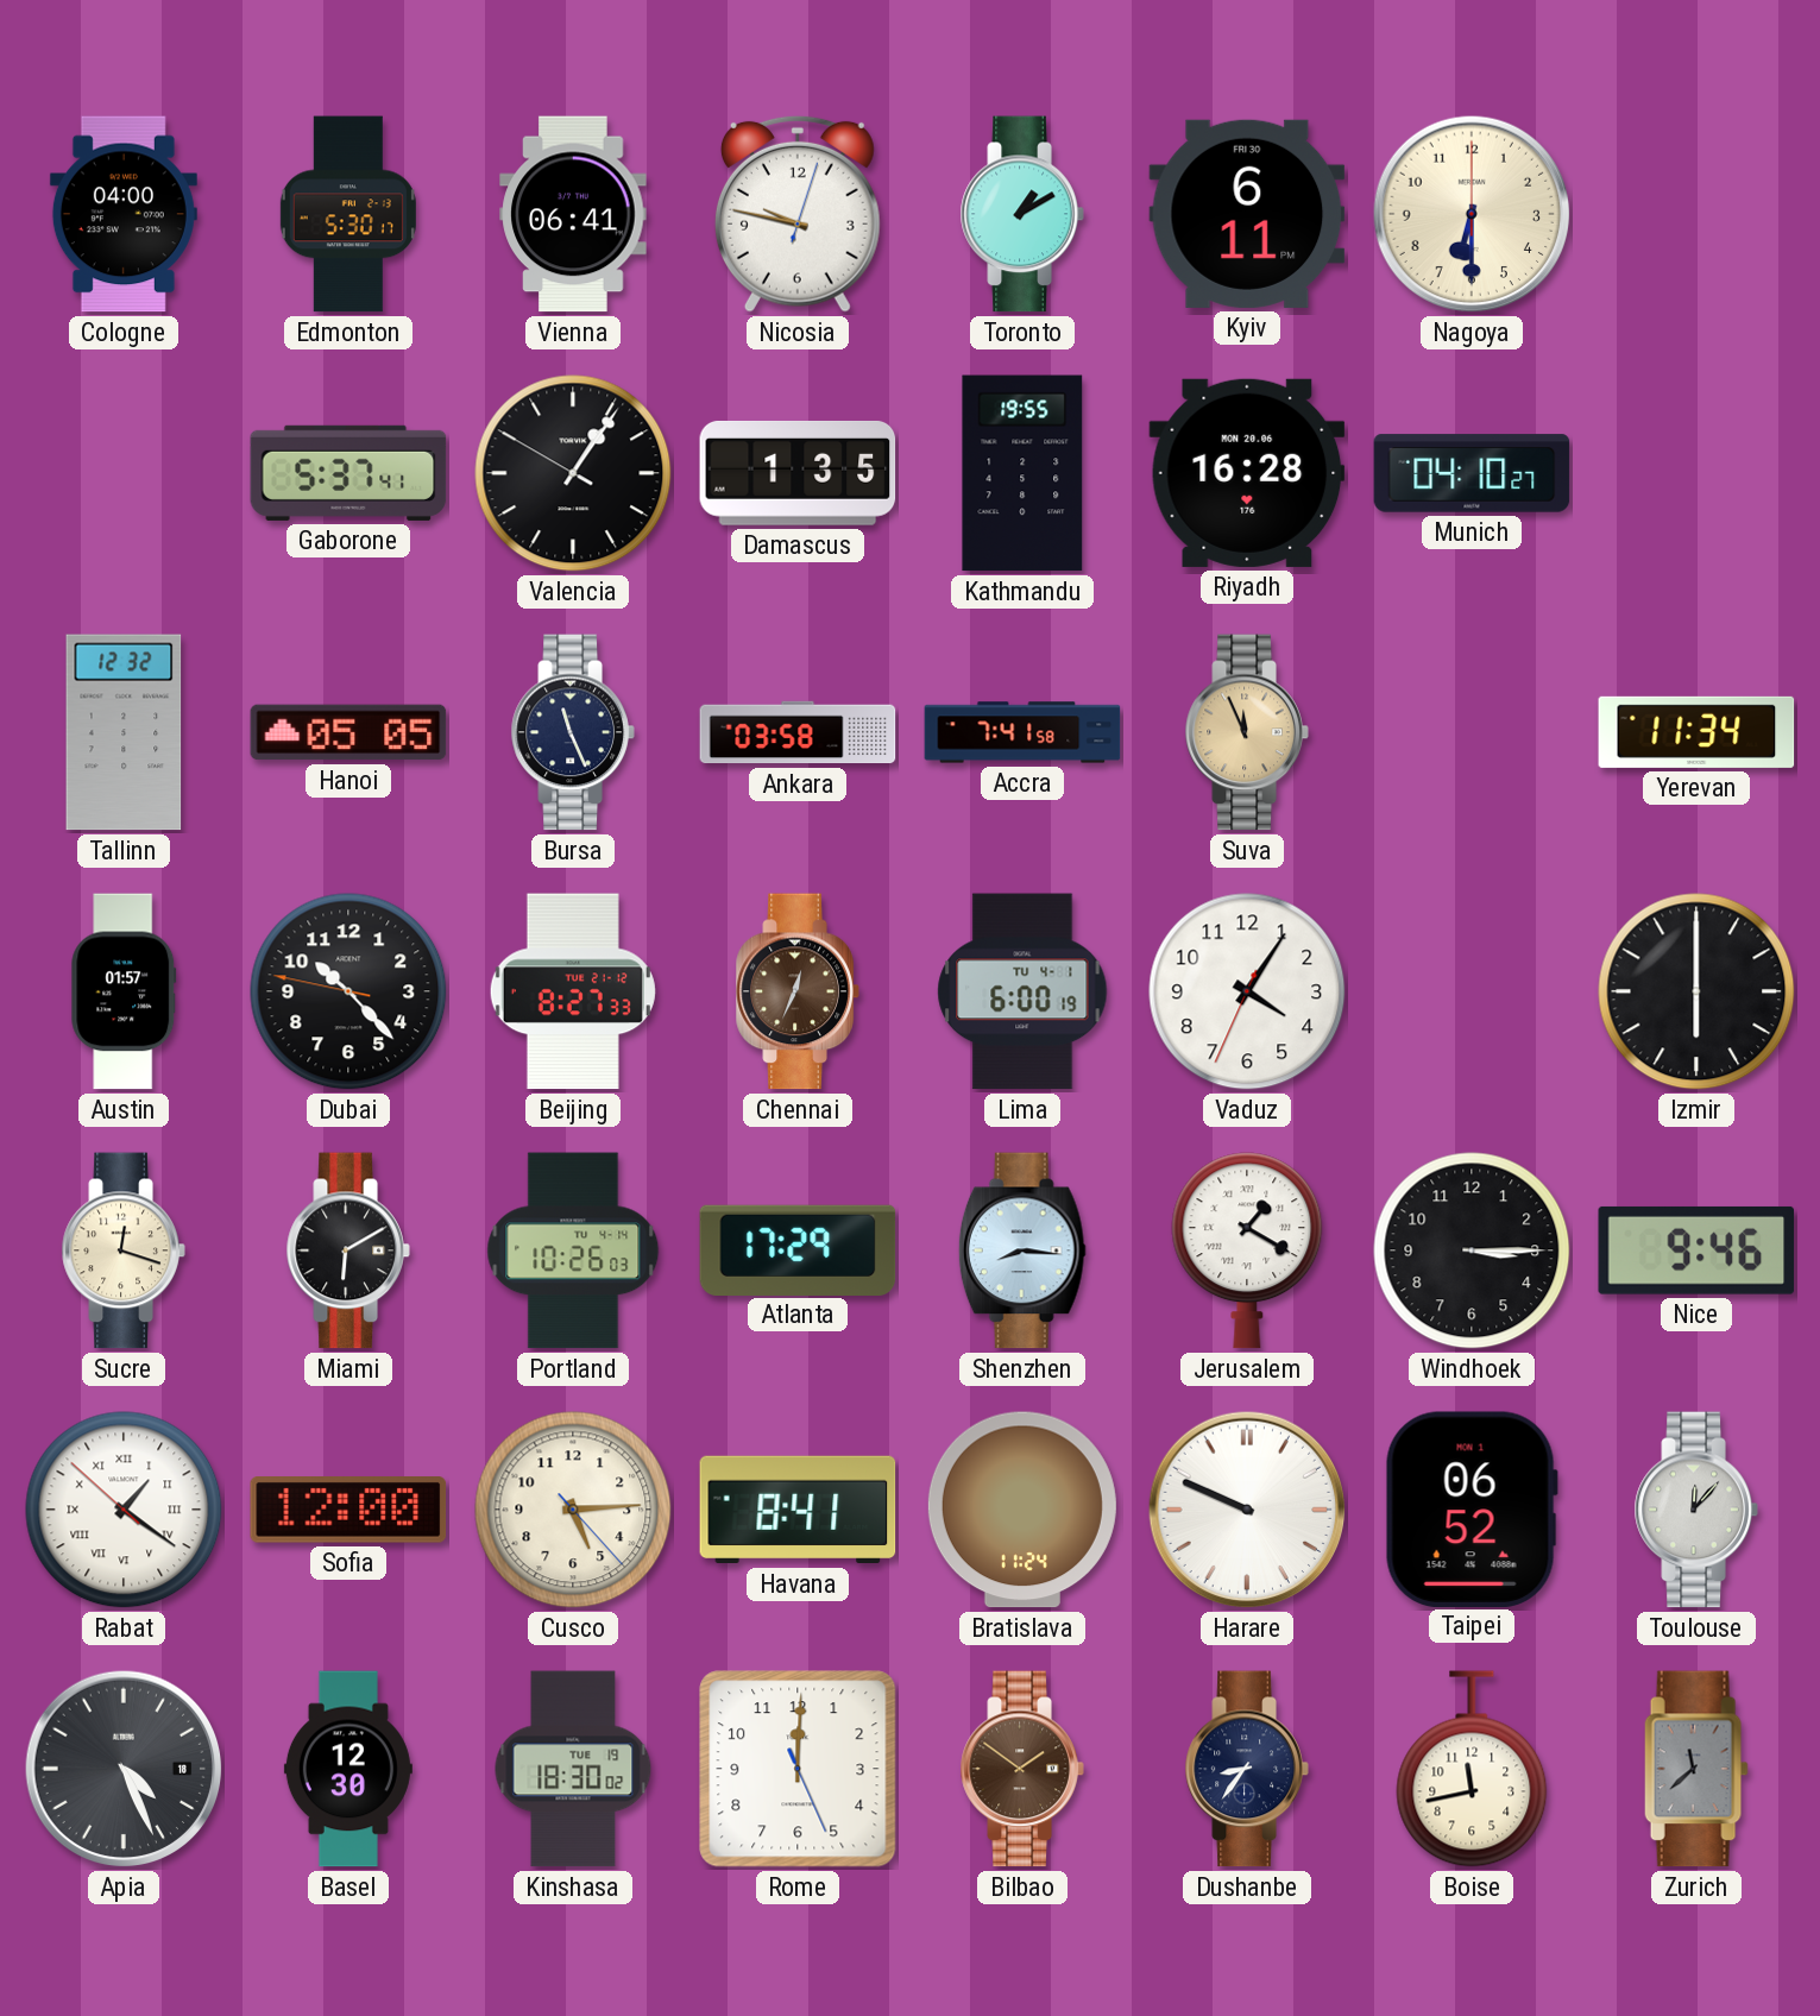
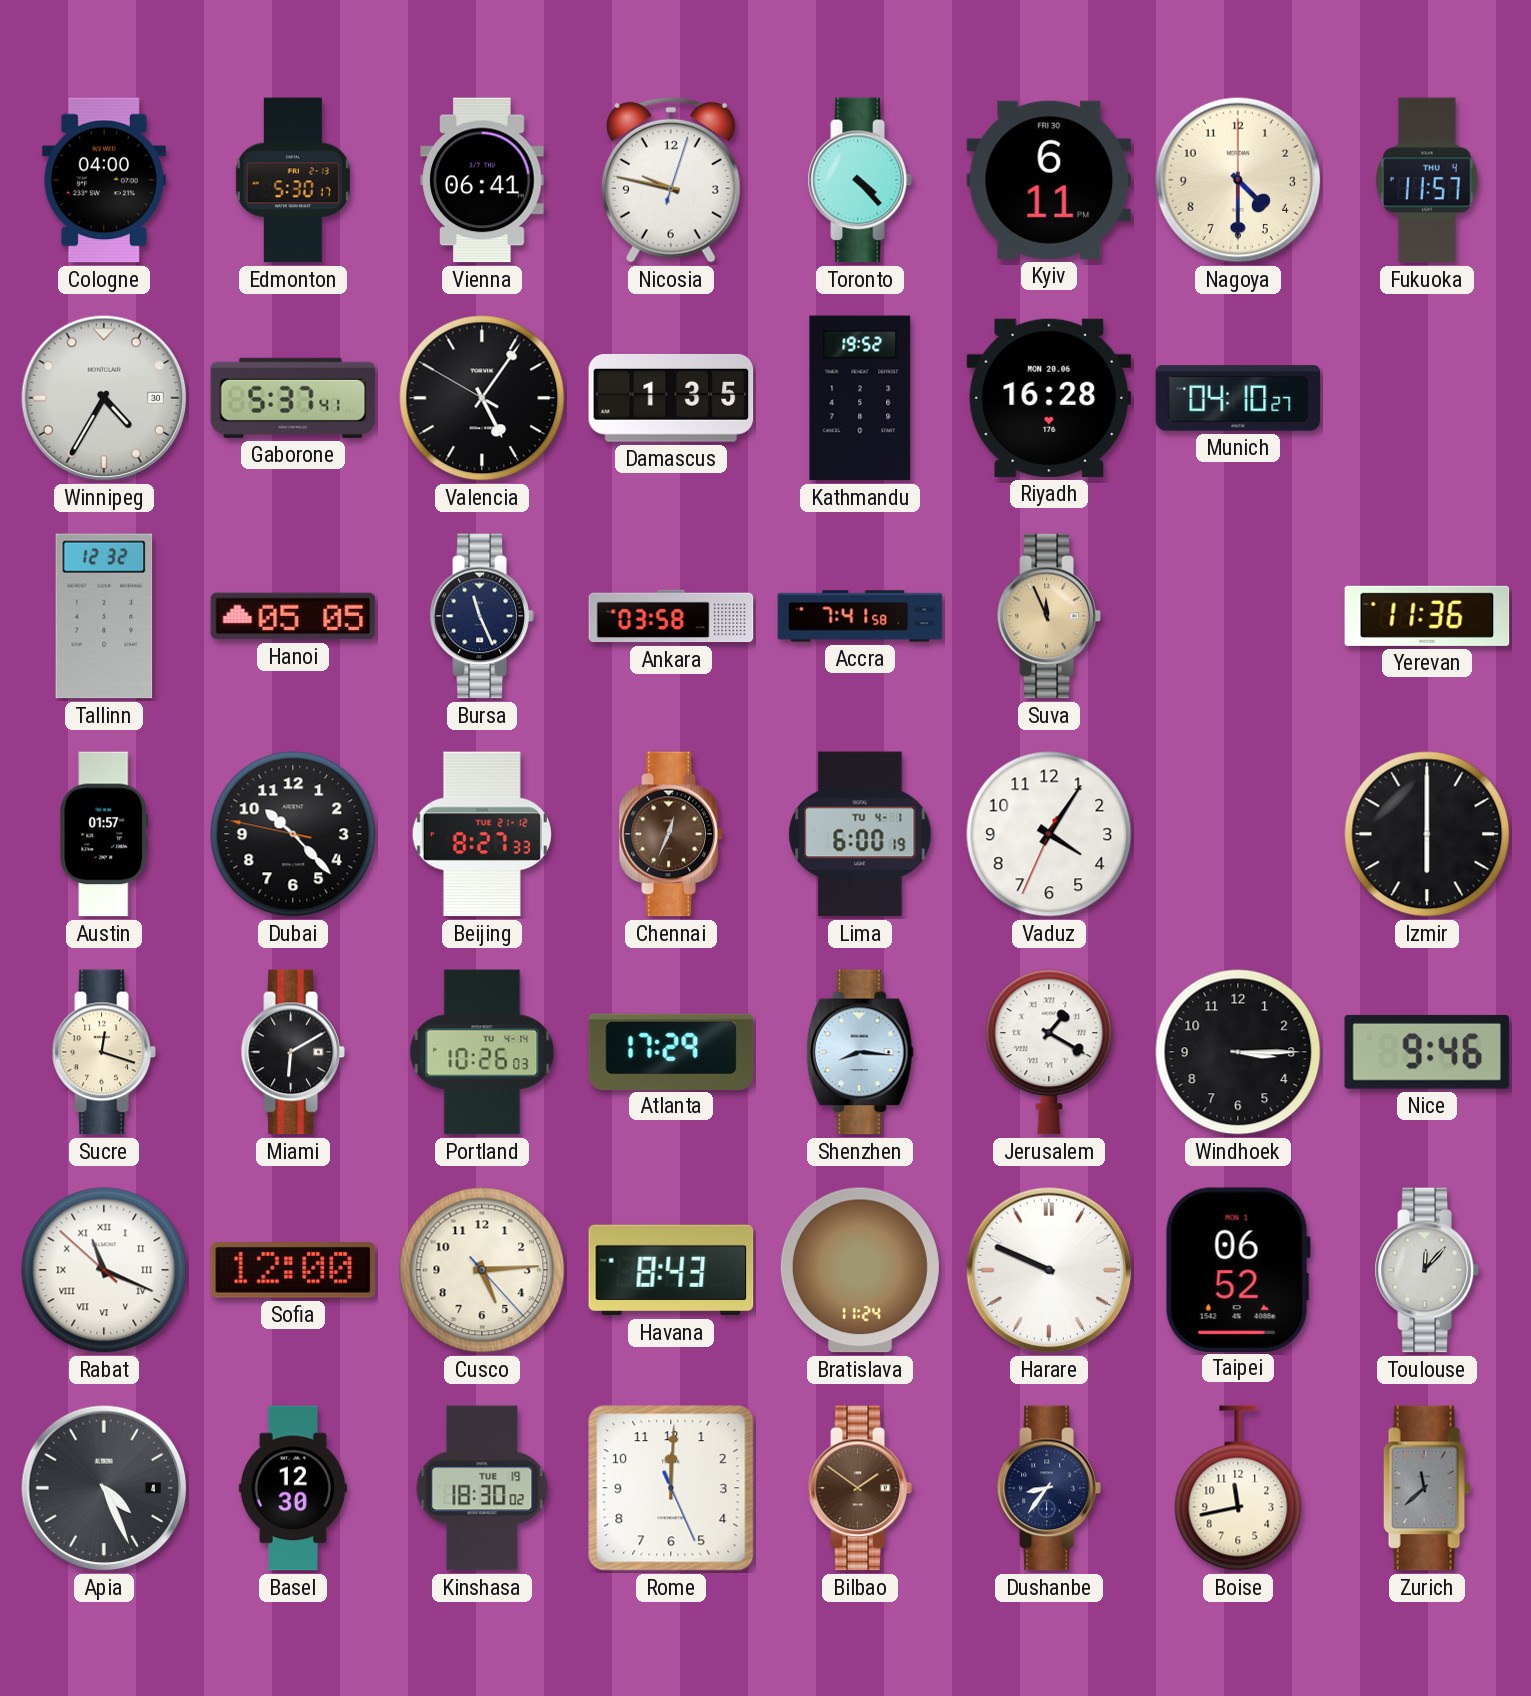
Toronto: 1:10 -> 4:23
Nagoya: 6:30 -> 4:30
Fukuoka: none -> 11:57
Winnipeg: none -> 4:35
Valencia: 1:05 -> 5:05
Kathmandu: 19:55 -> 19:52
Yerevan: 11:34 -> 11:36
Rabat: 1:20 -> 11:18
Havana: 8:41 -> 8:43
Apia date: 18 -> 4
